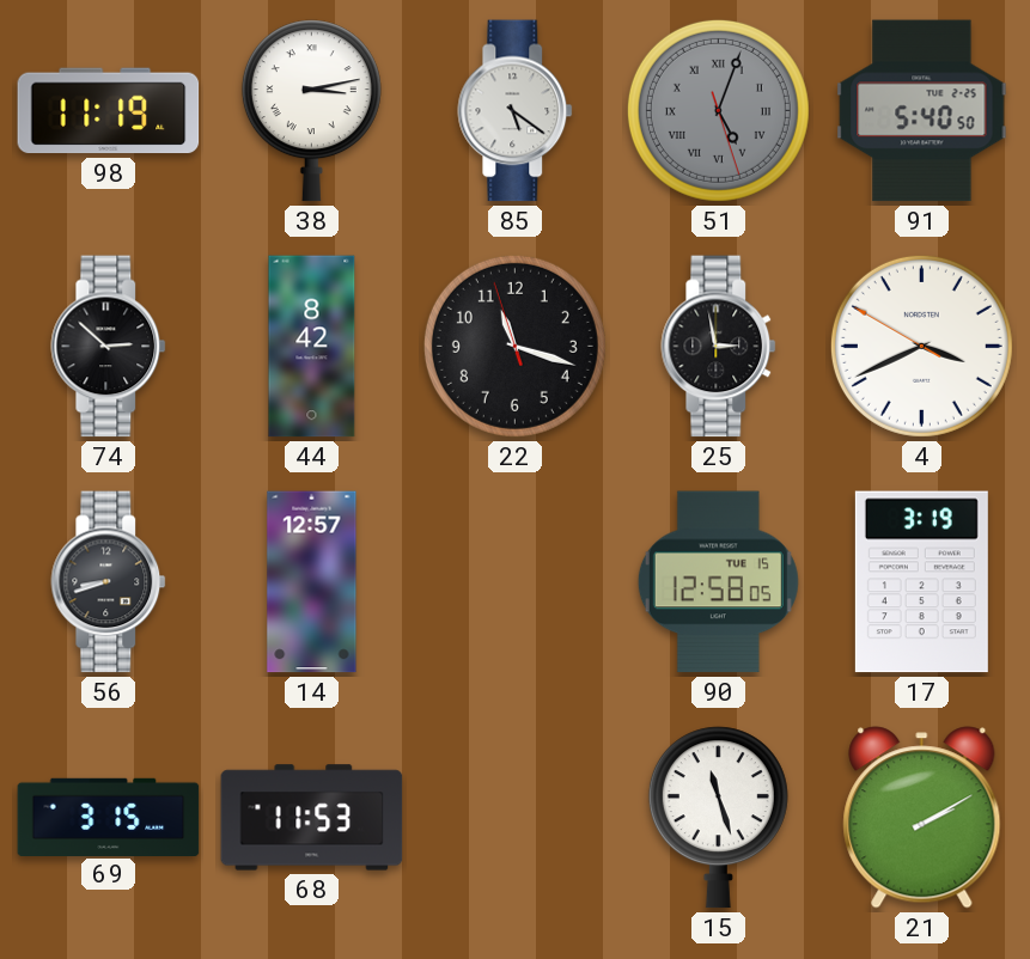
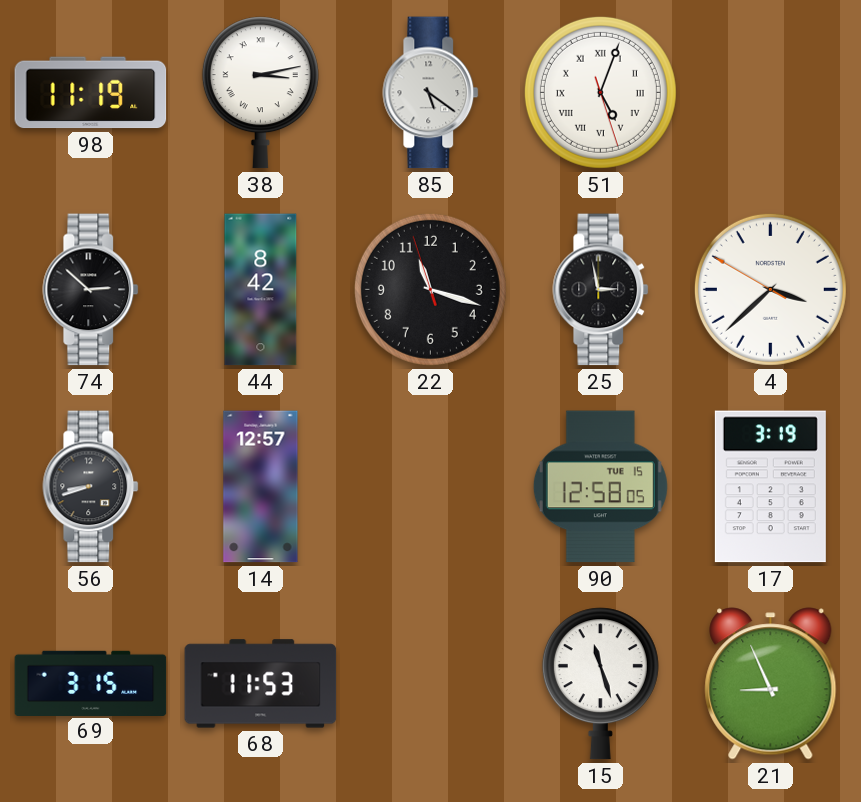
51 dial: grey -> white
91: 5:40 -> none
4: 3:40 -> 3:37
21: 2:10 -> 8:56
